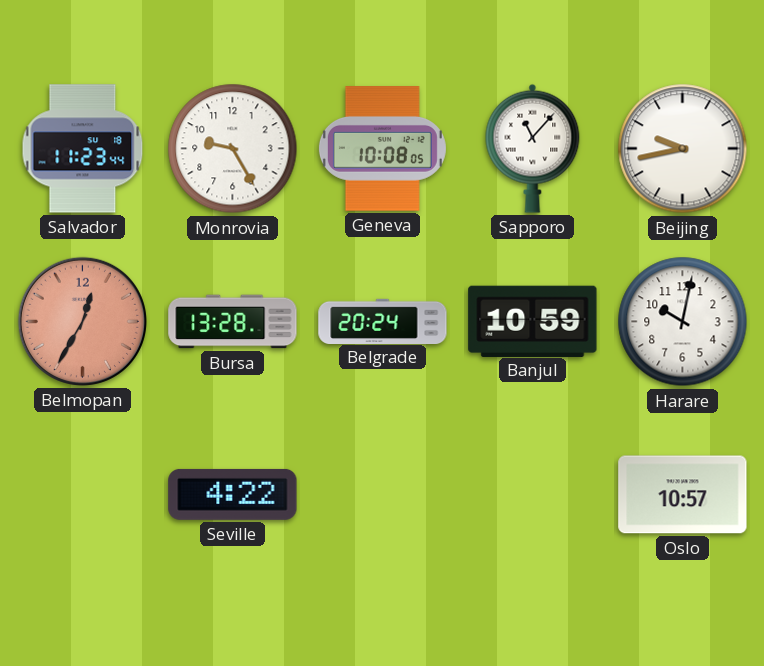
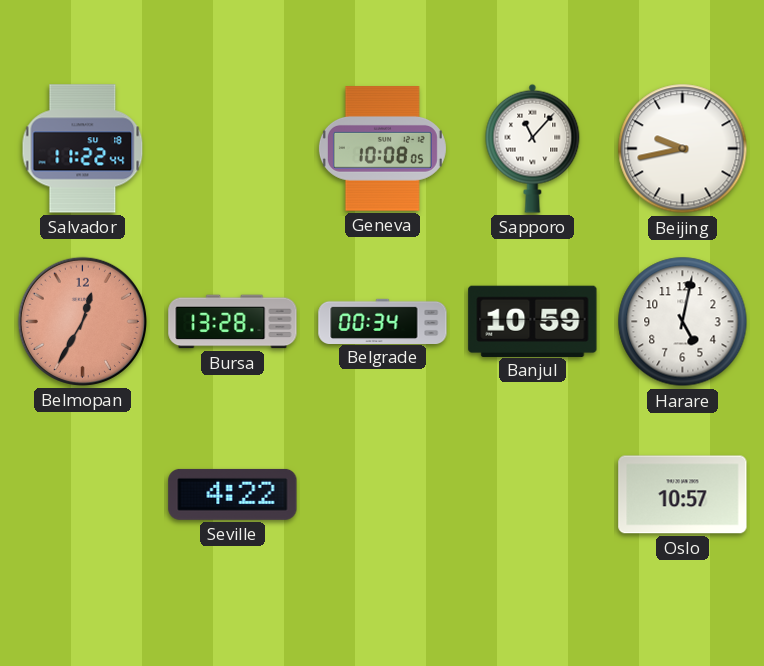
Salvador: 11:23 -> 11:22
Monrovia: 9:25 -> none
Belgrade: 20:24 -> 00:34
Harare: 10:02 -> 5:02
